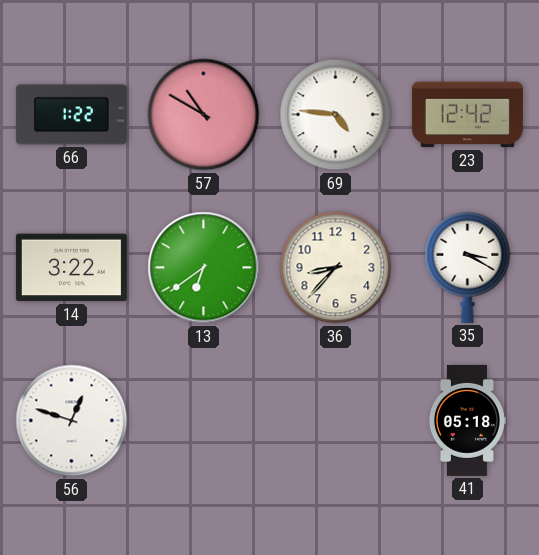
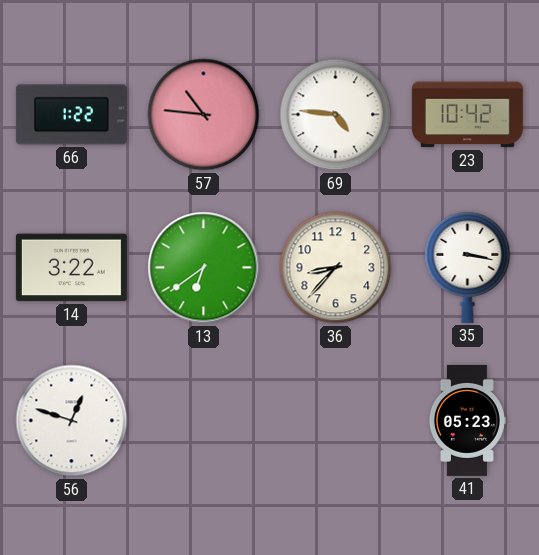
57: 10:50 -> 10:46
23: 12:42 -> 10:42
35: 3:20 -> 3:17
41: 05:18 -> 05:23
